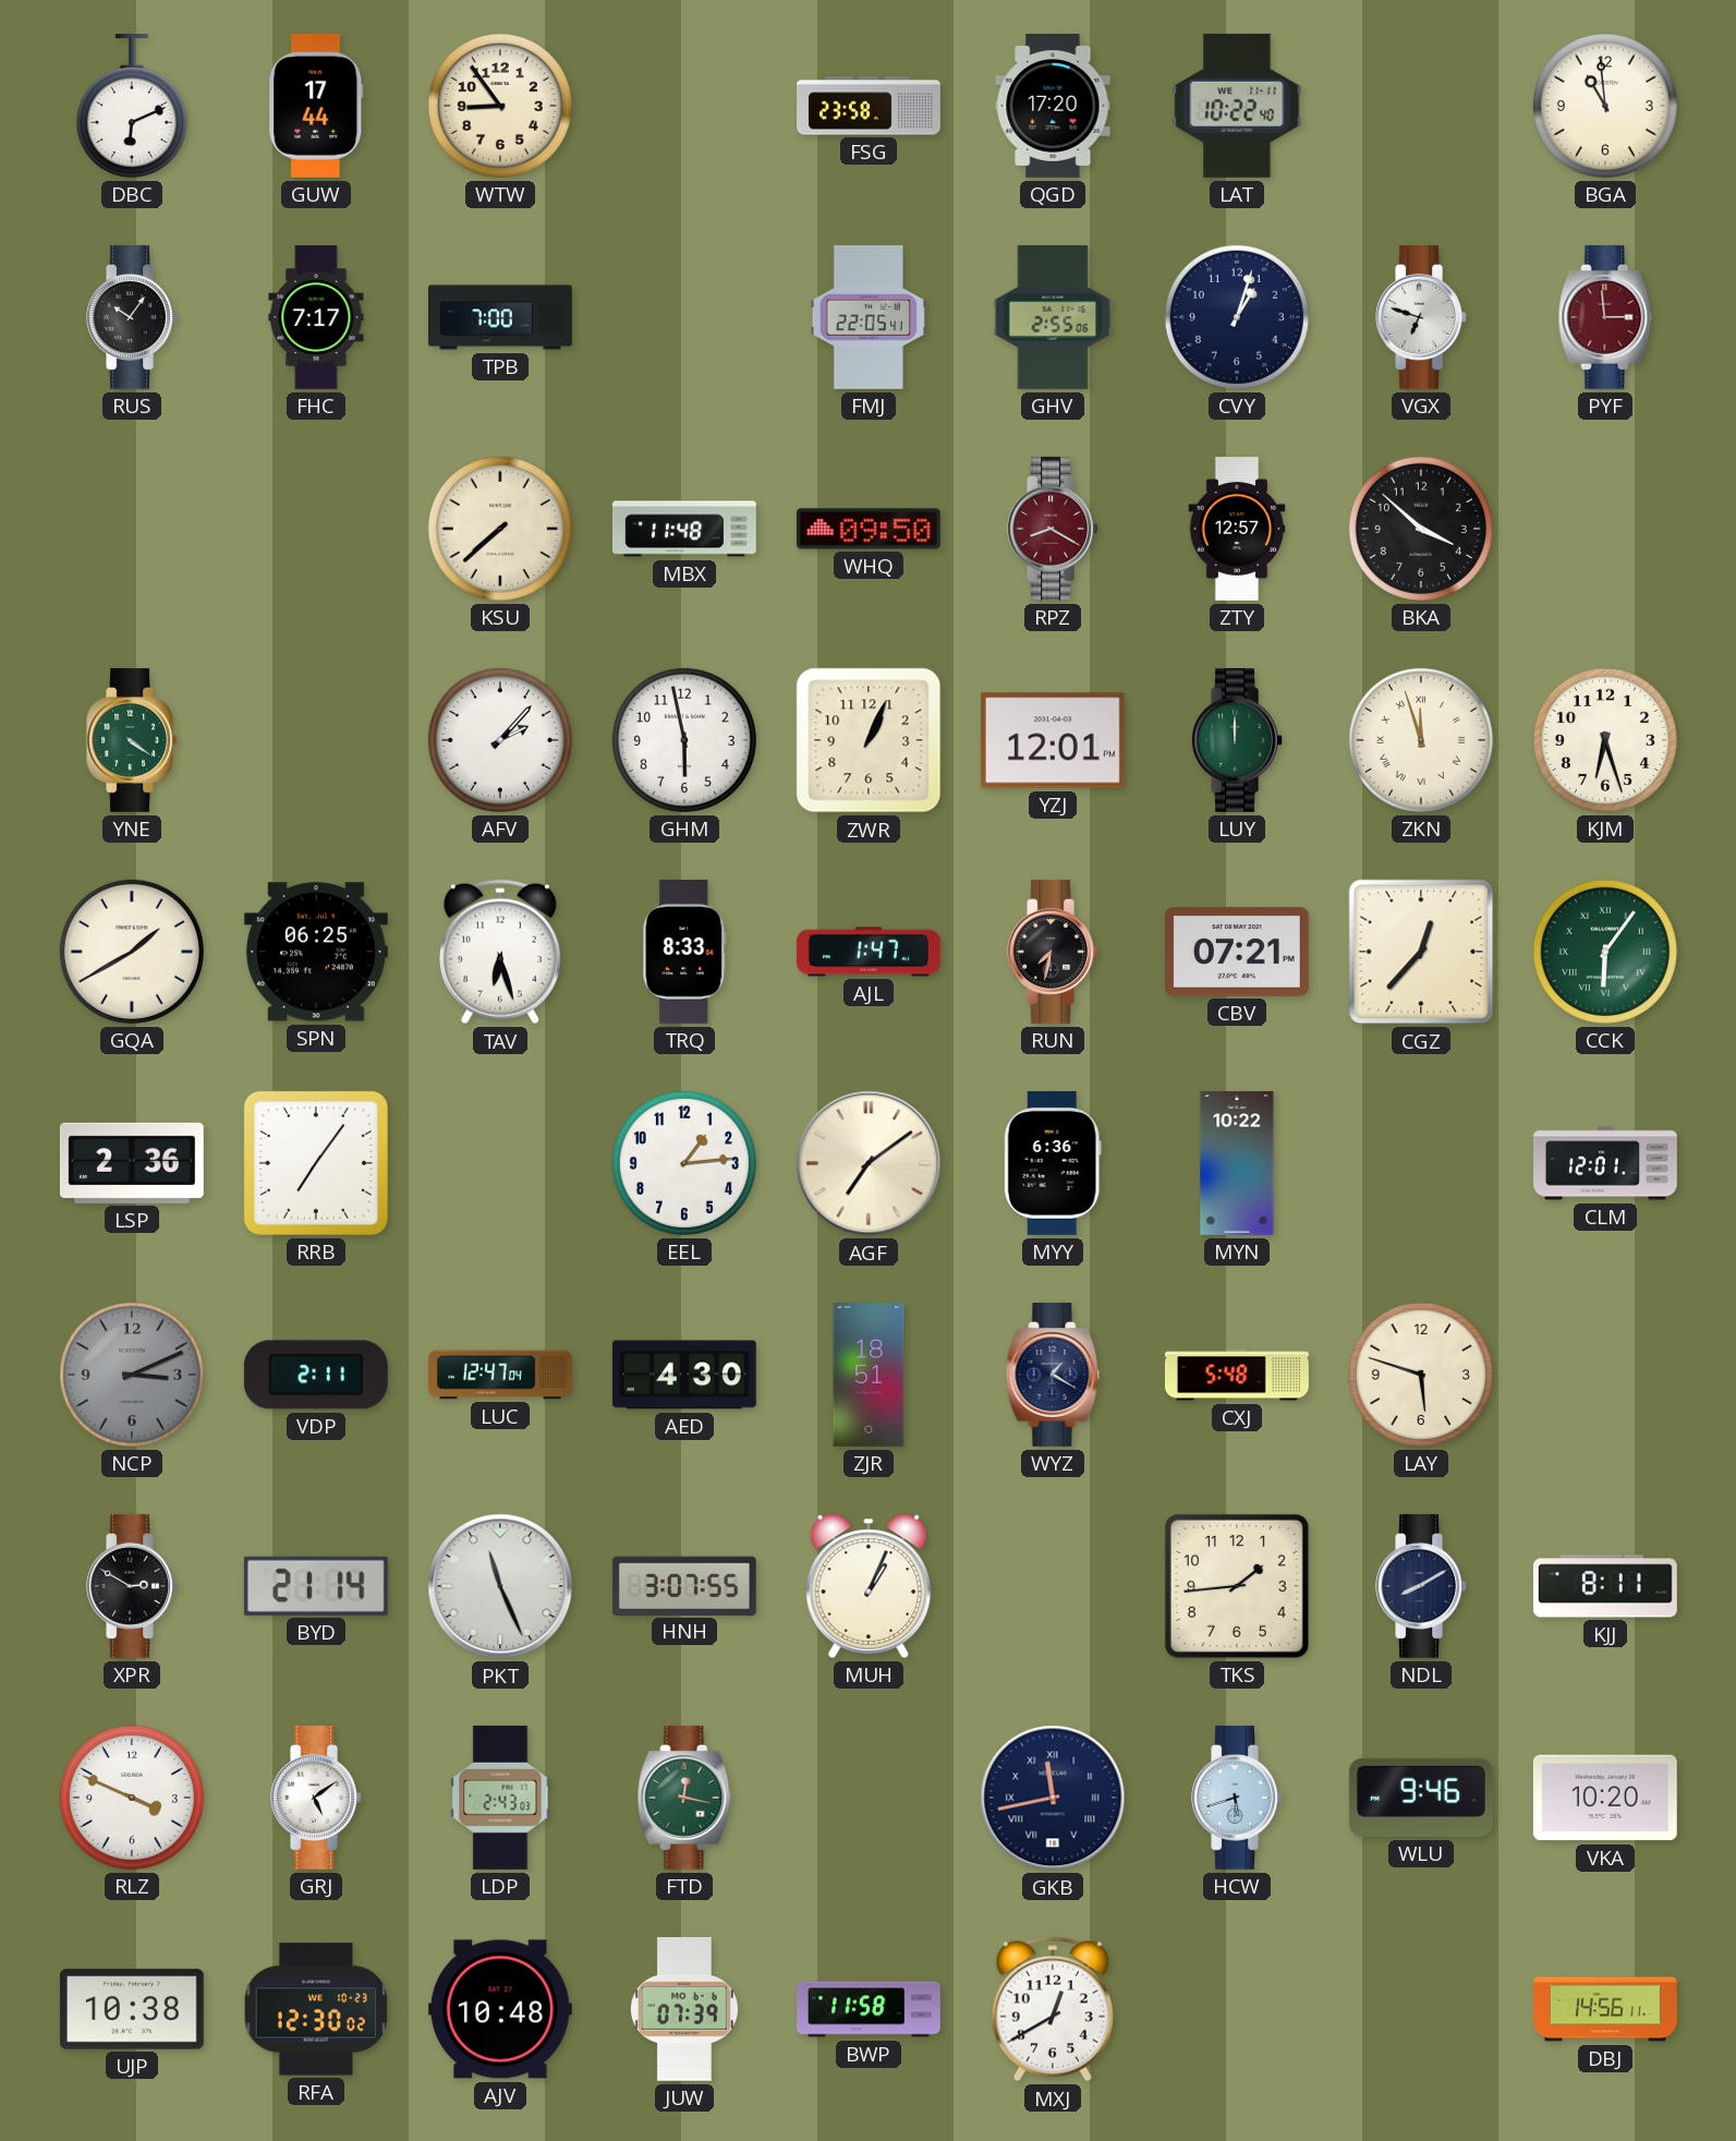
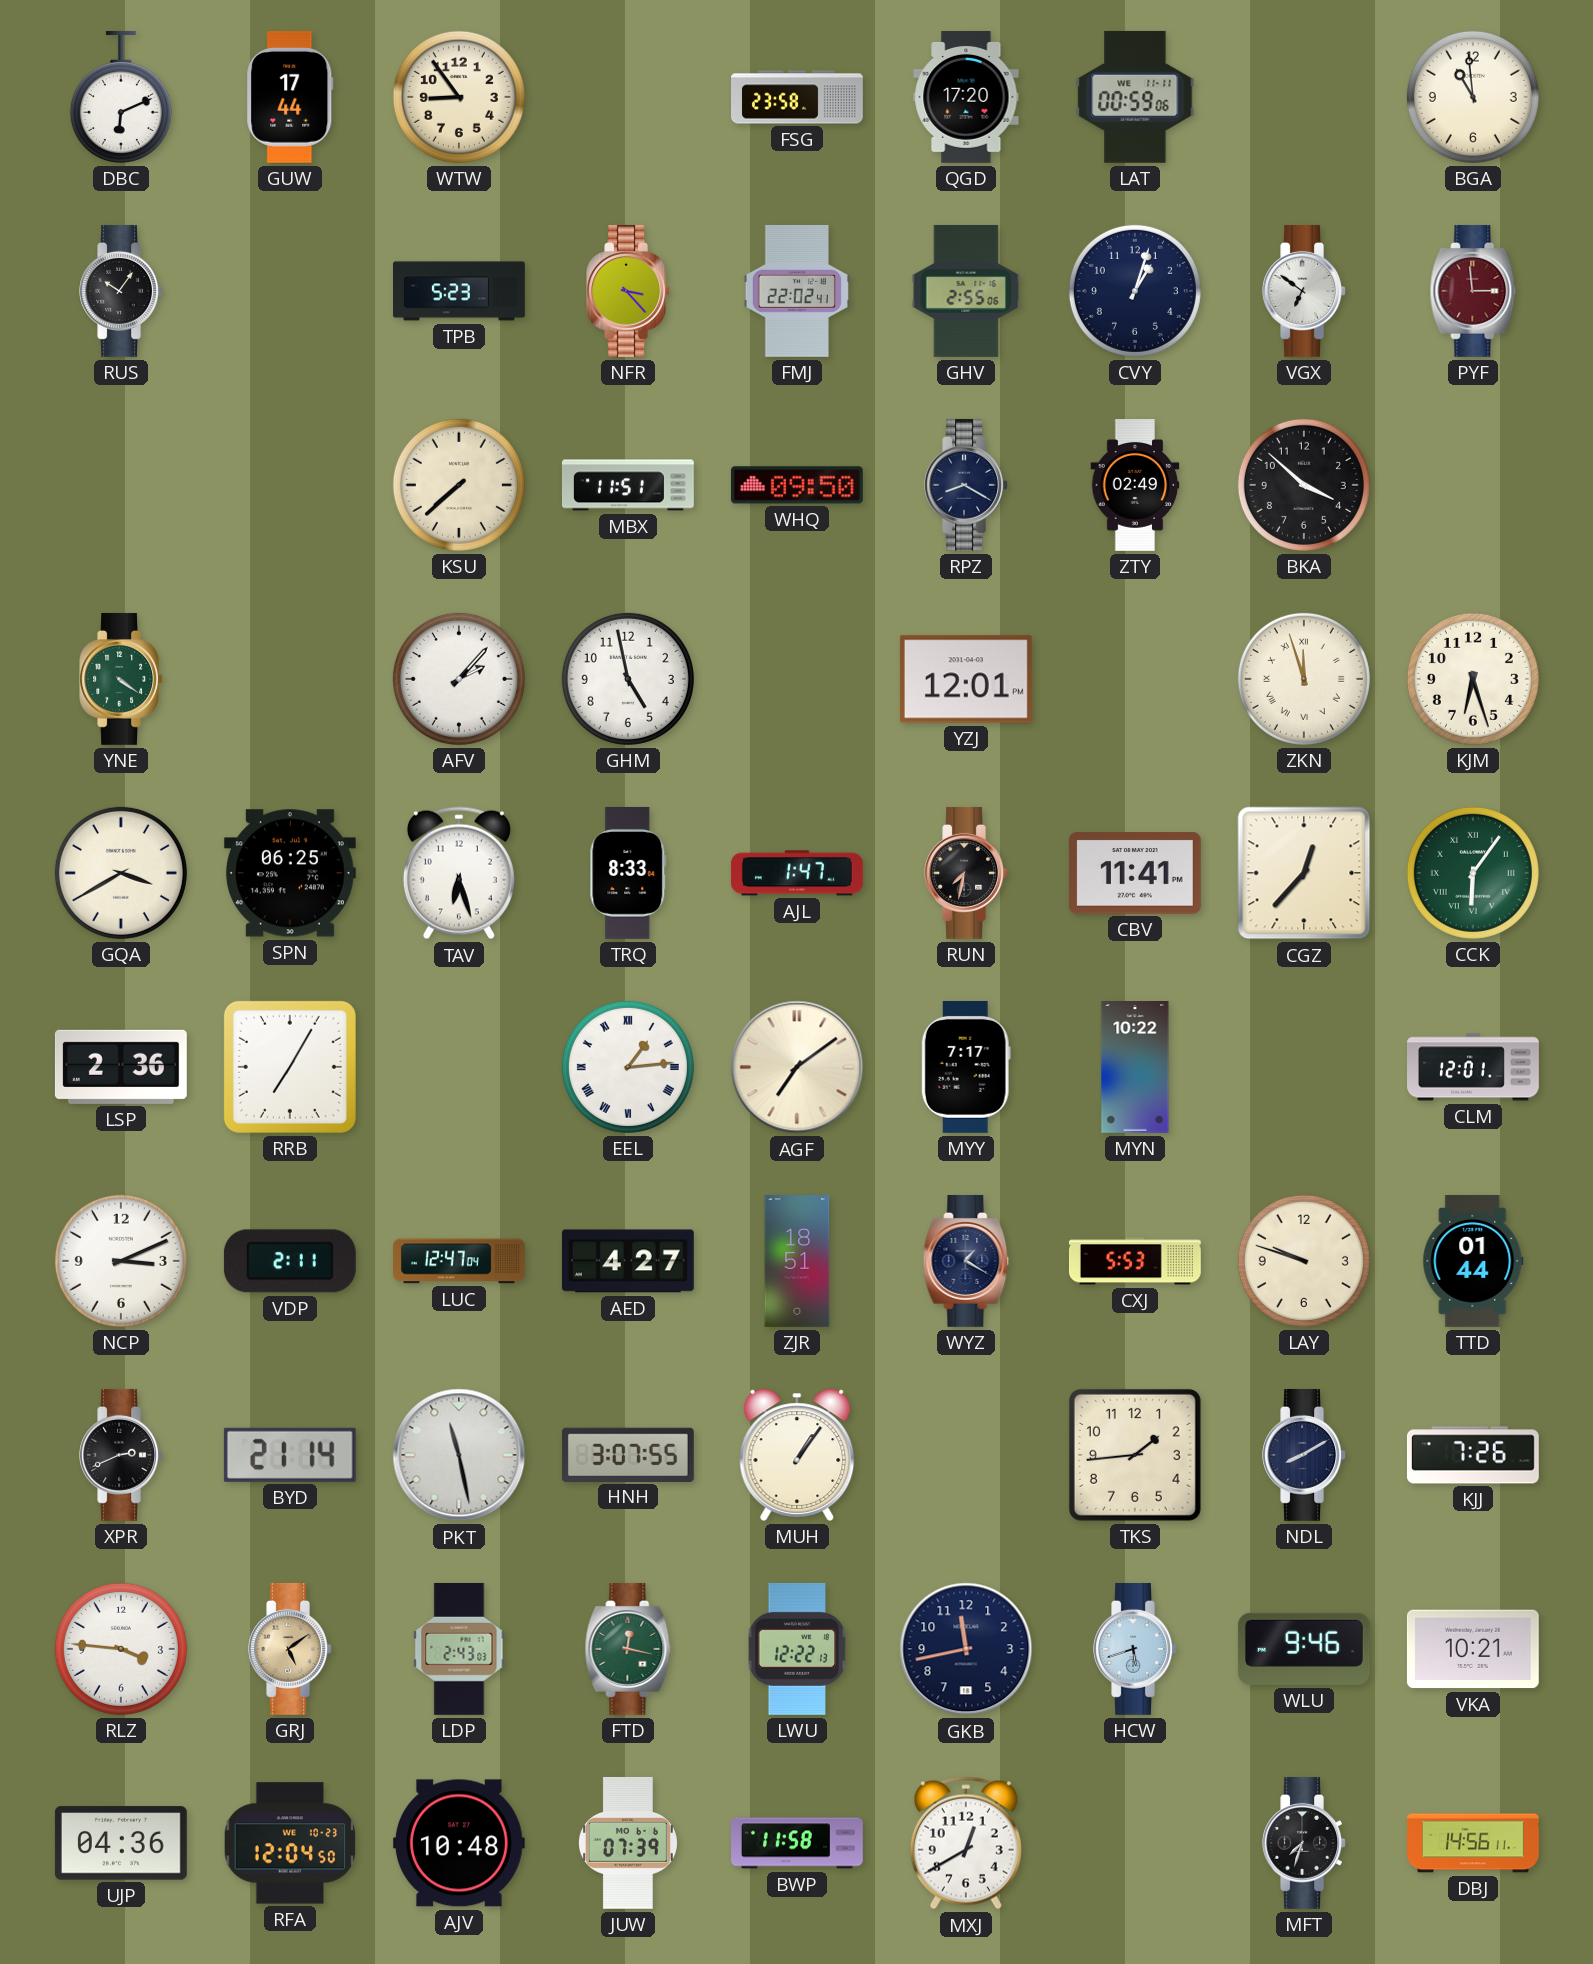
LAT: 10:22 -> 00:59
FHC: 7:17 -> none
TPB: 7:00 -> 5:23
NFR: none -> 3:23
FMJ: 22:05 -> 22:02
VGX: 6:48 -> 6:51
MBX: 11:48 -> 11:51
RPZ dial: burgundy -> navy
ZTY: 12:57 -> 02:49
GHM: 5:58 -> 4:58
ZWR: 1:04 -> none
LUY: 12:00 -> none
GQA: 1:40 -> 3:40
CBV: 07:21 -> 11:41
RRB: 7:06 -> 7:05
EEL numerals: Arabic -> Roman
MYY: 6:36 -> 7:17
NCP dial: grey -> white
AED: 4:30 -> 4:27
CXJ: 5:48 -> 5:53
LAY: 5:48 -> 9:48
TTD: none -> 01:44
XPR: 2:50 -> 2:41
PKT: 11:26 -> 11:28
MUH: 1:04 -> 1:06
KJJ: 8:11 -> 7:26
RLZ: 3:49 -> 3:46
GRJ dial: white -> champagne
LWU: none -> 12:22
GKB numerals: Roman -> Arabic
VKA: 10:20 -> 10:21
UJP: 10:38 -> 04:36
RFA: 12:30 -> 12:04
MFT: none -> 7:33
